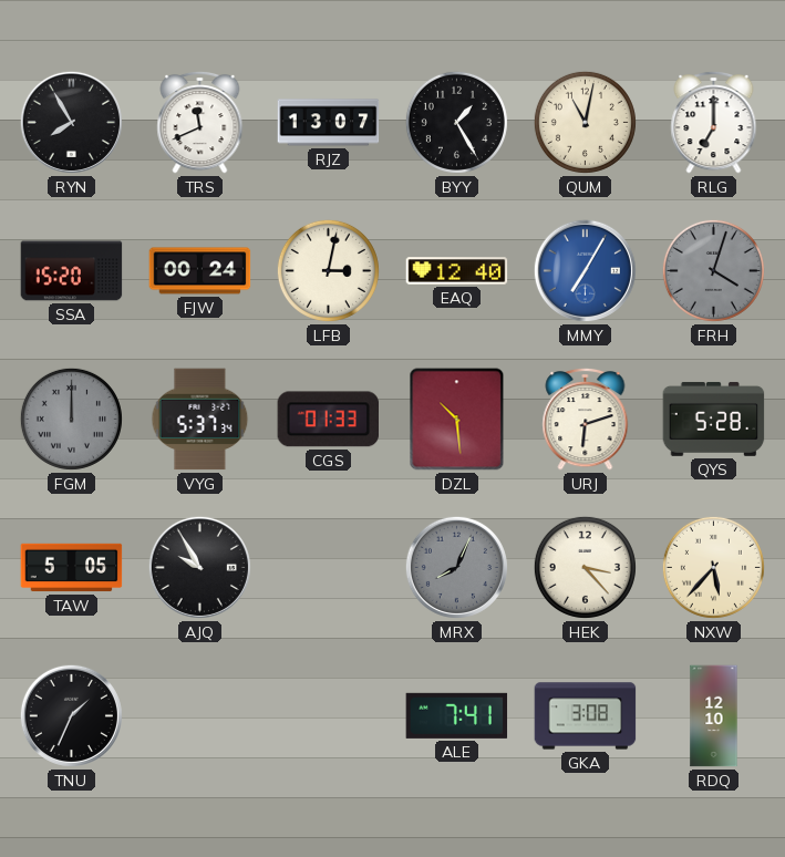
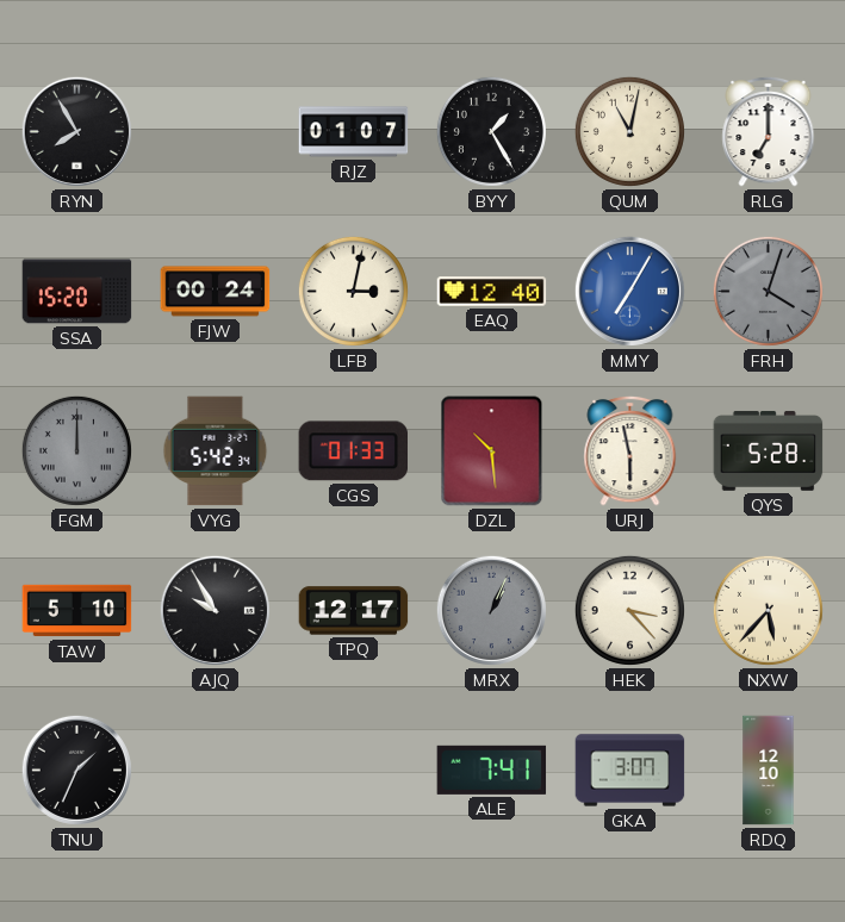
TRS: 11:41 -> none
RJZ: 13:07 -> 01:07
VYG: 5:37 -> 5:42
URJ: 6:12 -> 5:58
TAW: 5:05 -> 5:10
TPQ: none -> 12:17
MRX: 8:04 -> 1:04
GKA: 3:08 -> 3:07
